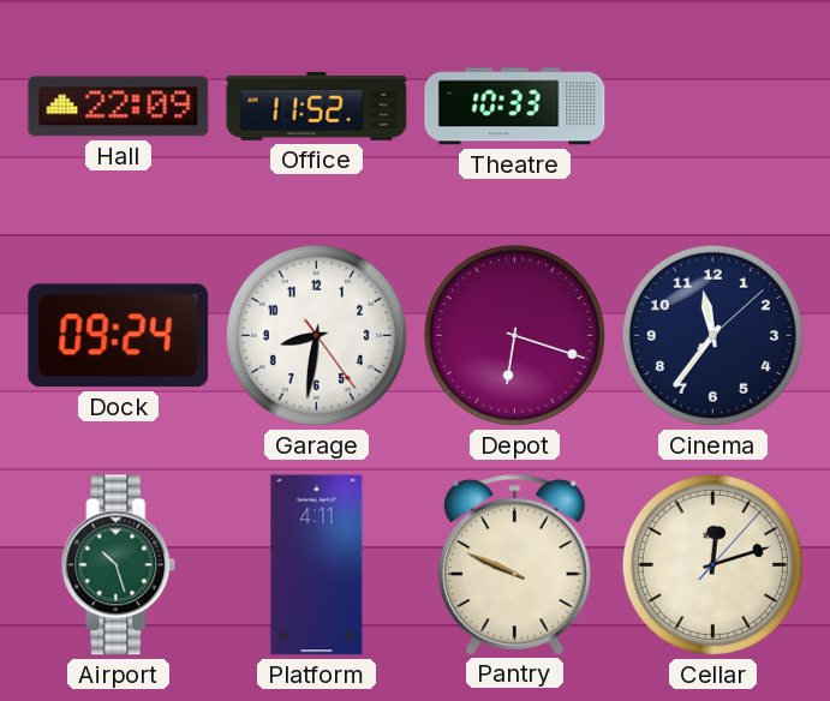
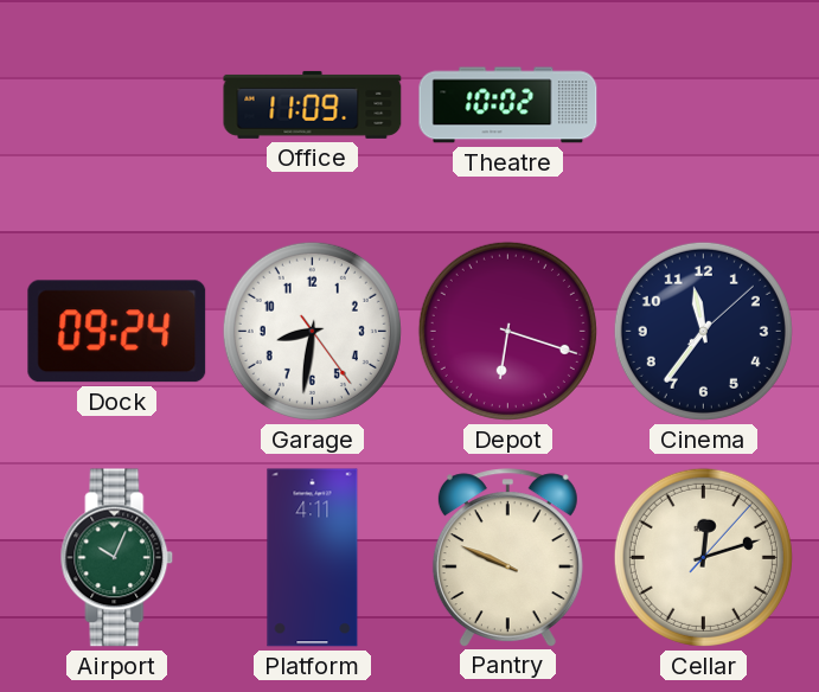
Hall: 22:09 -> none
Office: 11:52 -> 11:09
Theatre: 10:33 -> 10:02
Airport: 10:27 -> 10:04
